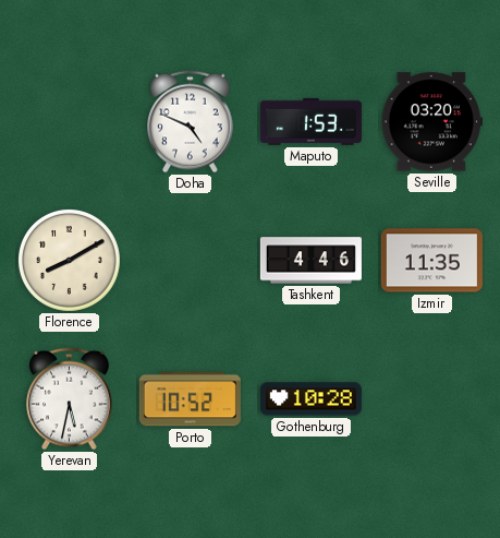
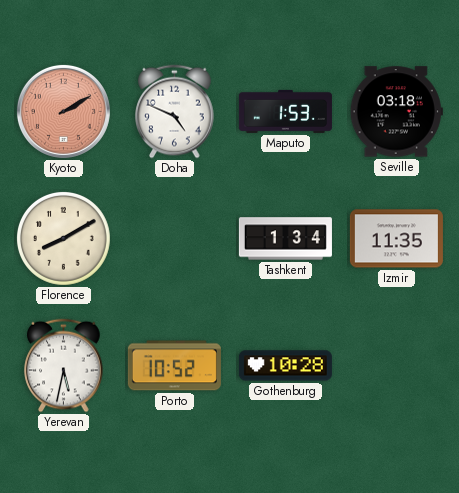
Kyoto: none -> 2:10
Seville: 03:20 -> 03:18
Tashkent: 4:46 -> 1:34
